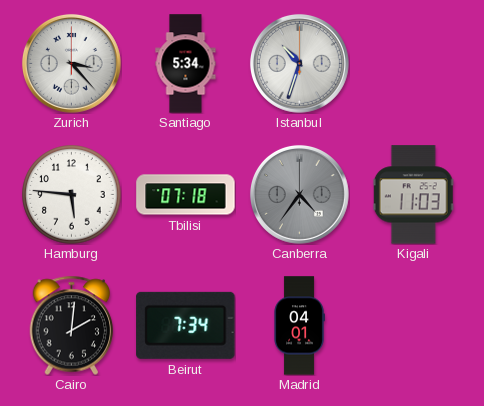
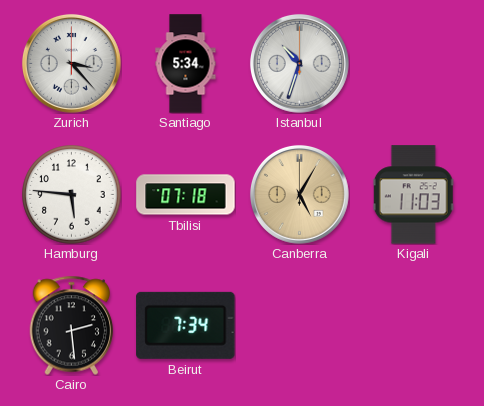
Canberra: 4:36 -> 5:05
Canberra dial: grey -> champagne
Cairo: 2:01 -> 2:29
Madrid: 04:01 -> none
